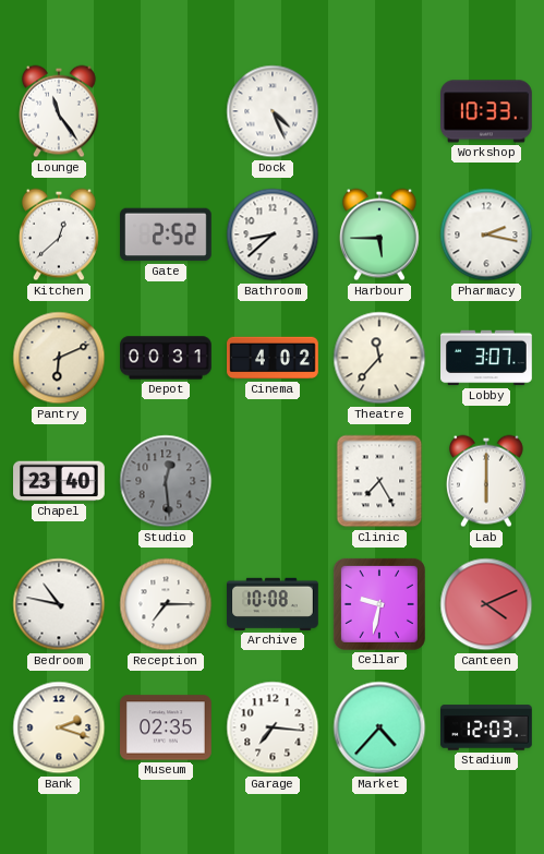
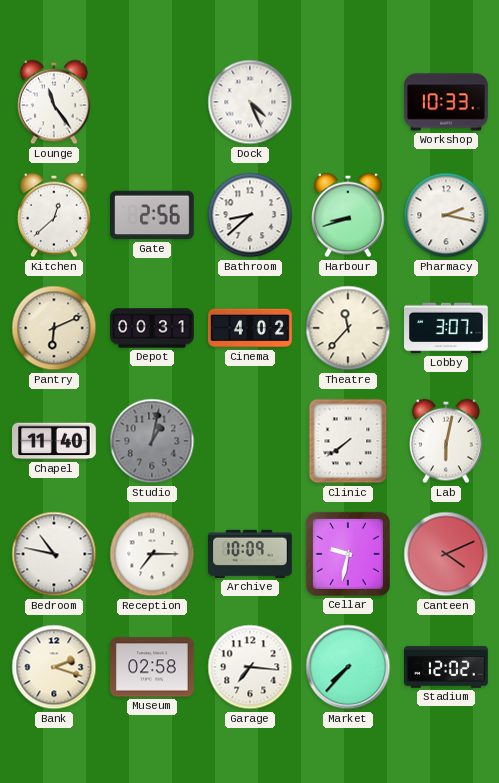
Gate: 2:52 -> 2:56
Harbour: 5:45 -> 8:42
Chapel: 23:40 -> 11:40
Studio: 12:29 -> 1:02
Clinic: 7:25 -> 7:39
Lab: 6:00 -> 6:02
Archive: 10:08 -> 10:09
Museum: 02:35 -> 02:58
Market: 4:37 -> 7:37
Stadium: 12:03 -> 12:02
